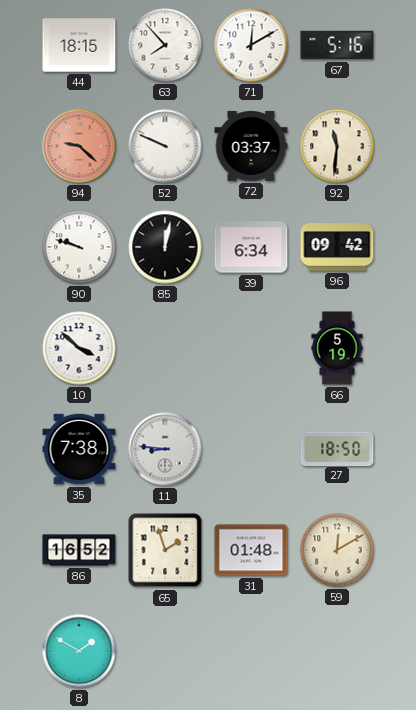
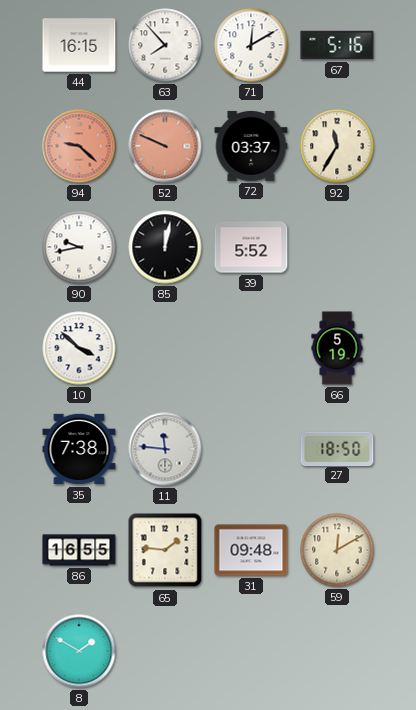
44: 18:15 -> 16:15
52 dial: white -> salmon
92: 11:31 -> 11:35
90: 9:48 -> 9:43
39: 6:34 -> 5:52
96: 09:42 -> none
11: 8:46 -> 11:46
86: 16:52 -> 16:55
65: 1:57 -> 1:46
31: 01:48 -> 09:48
